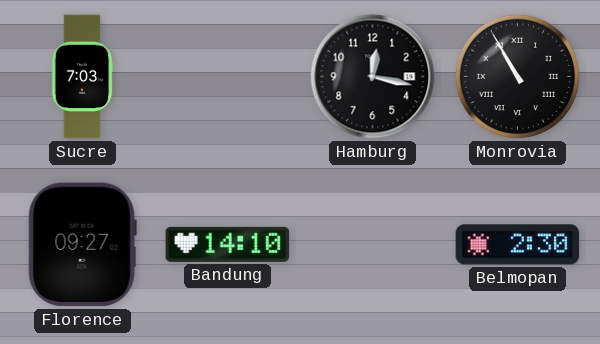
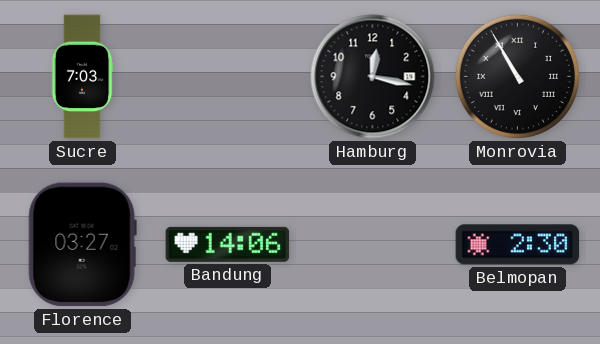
Florence: 09:27 -> 03:27
Bandung: 14:10 -> 14:06
